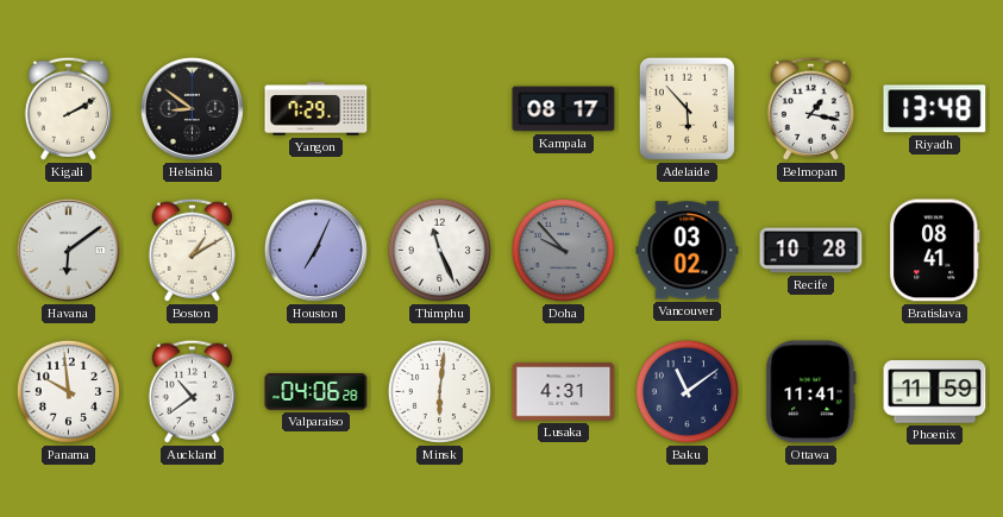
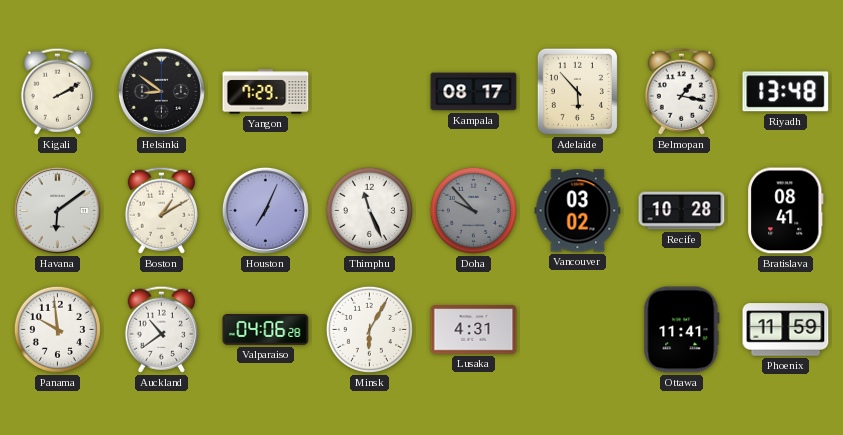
Minsk: 6:01 -> 6:05
Baku: 11:09 -> none
